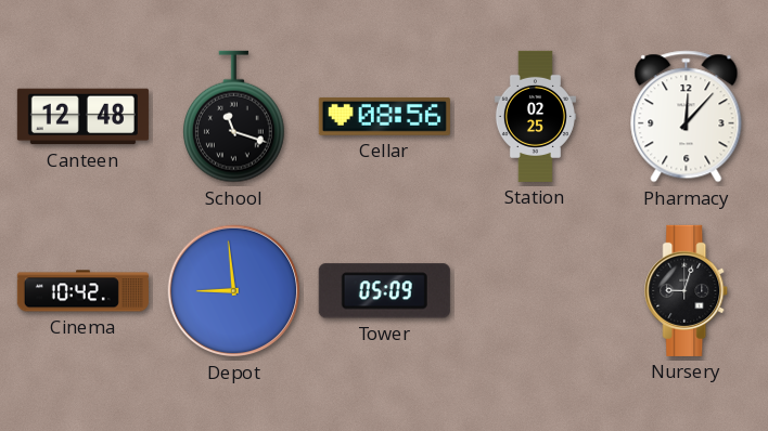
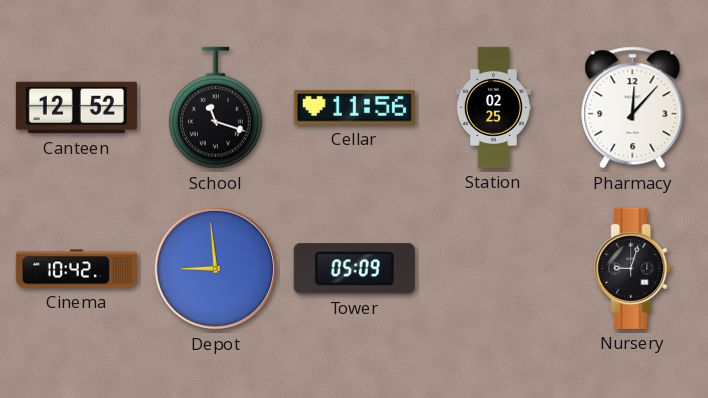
Canteen: 12:48 -> 12:52
Cellar: 08:56 -> 11:56
